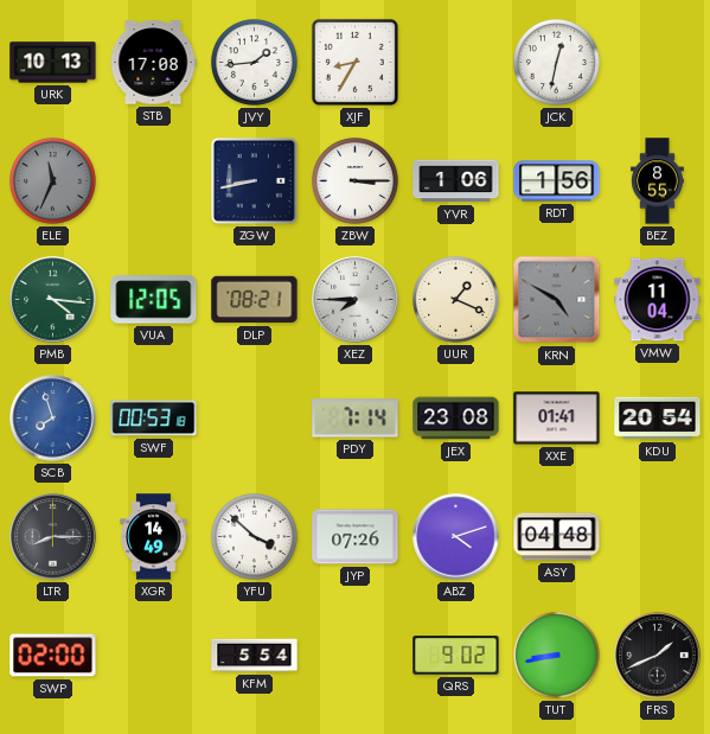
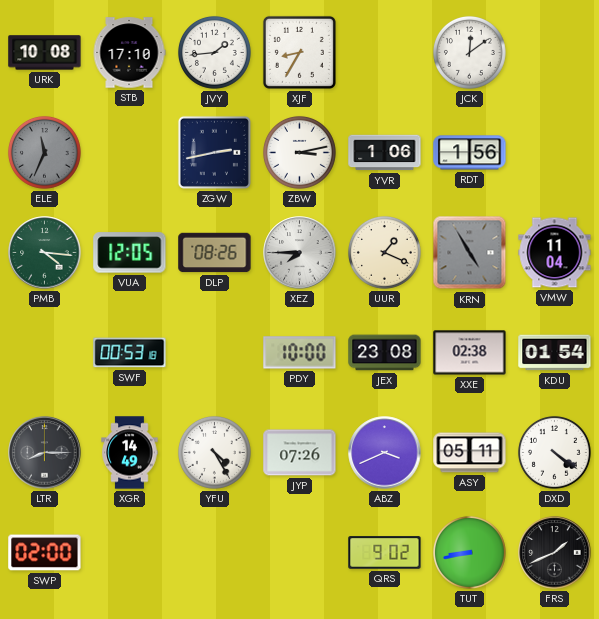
URK: 10:13 -> 10:08
STB: 17:08 -> 17:10
JCK: 12:32 -> 12:09
ZGW: 8:43 -> 2:43
ZBW: 3:15 -> 3:13
BEZ: 8:55 -> none
DLP: 08:21 -> 08:26
KRN: 4:50 -> 4:55
SCB: 7:57 -> none
PDY: 7:14 -> 10:00
XXE: 01:41 -> 02:38
KDU: 20:54 -> 01:54
YFU: 3:52 -> 4:25
ABZ: 4:12 -> 3:41
ASY: 04:48 -> 05:11
DXD: none -> 4:21
KFM: 5:54 -> none
